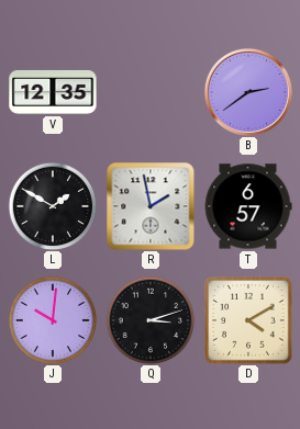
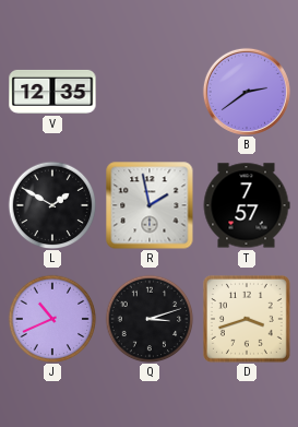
T: 6:57 -> 7:57
J: 10:01 -> 10:41
D: 4:10 -> 3:42
